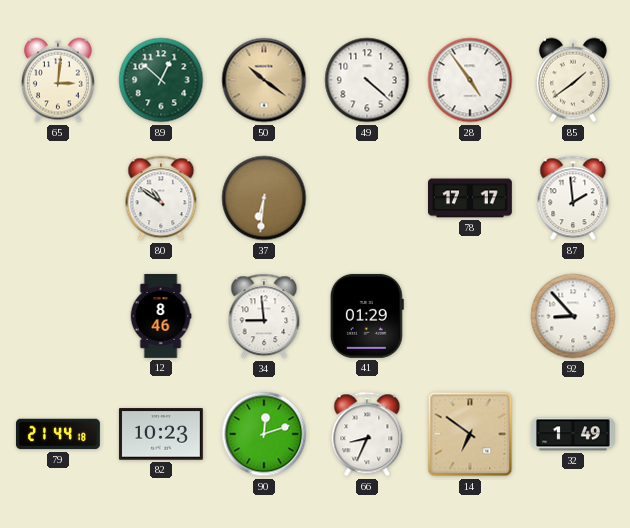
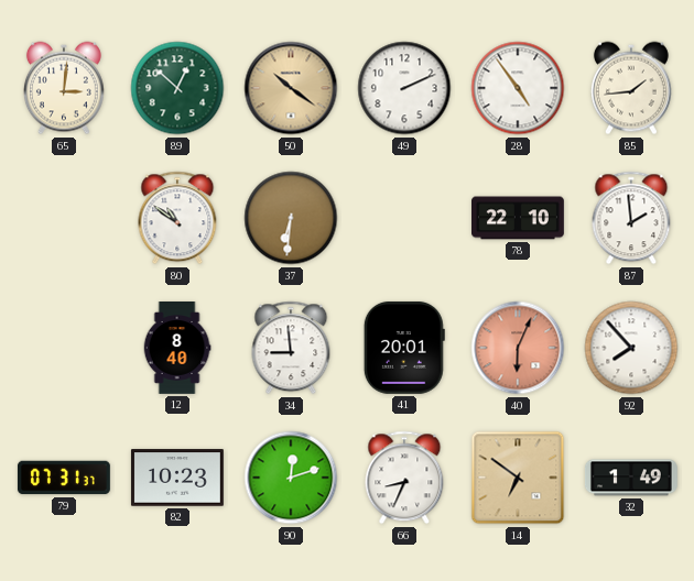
49: 4:22 -> 2:11
85: 1:39 -> 1:44
78: 17:17 -> 22:10
12: 8:46 -> 8:40
41: 01:29 -> 20:01
40: none -> 6:04
92: 8:53 -> 7:53
79: 21:44 -> 07:31
